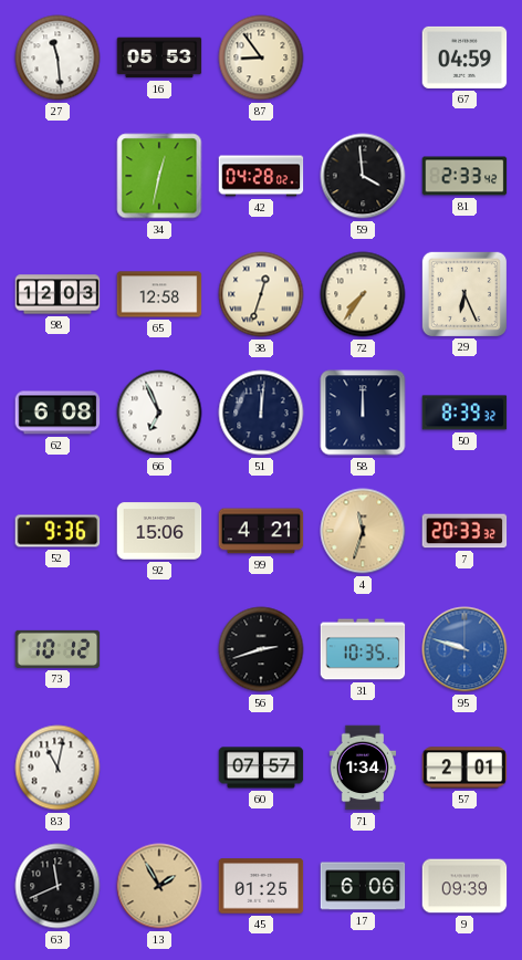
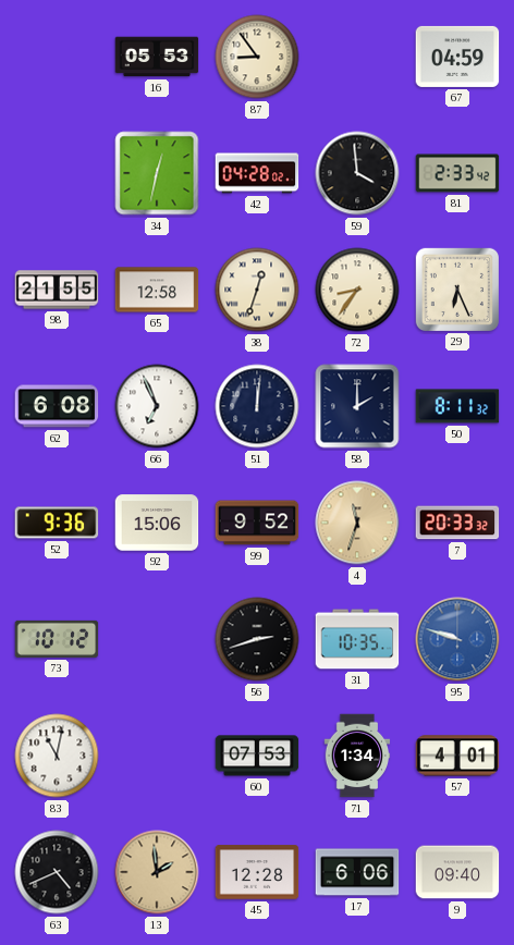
27: 11:29 -> none
98: 12:03 -> 21:55
72: 7:36 -> 8:36
58: 12:00 -> 2:00
50: 8:39 -> 8:11
99: 4:21 -> 9:52
60: 07:57 -> 07:53
57: 2:01 -> 4:01
63: 11:41 -> 4:41
13: 1:55 -> 1:59
45: 01:25 -> 12:28
9: 09:39 -> 09:40
